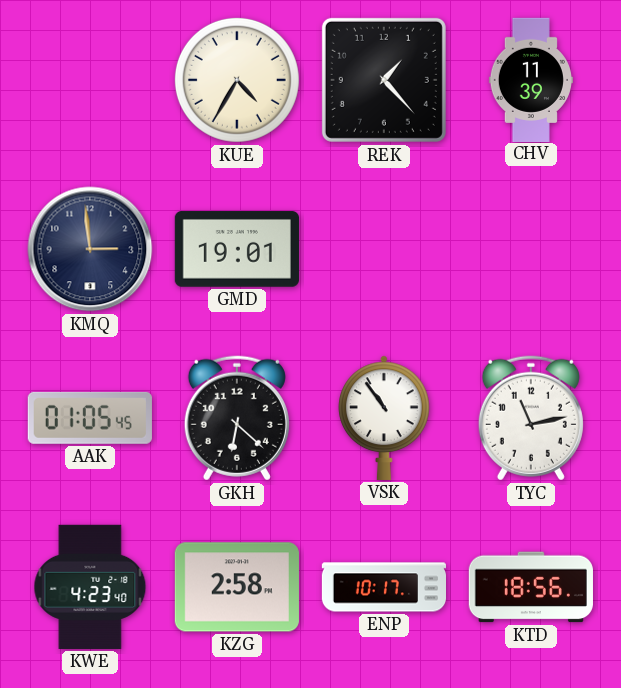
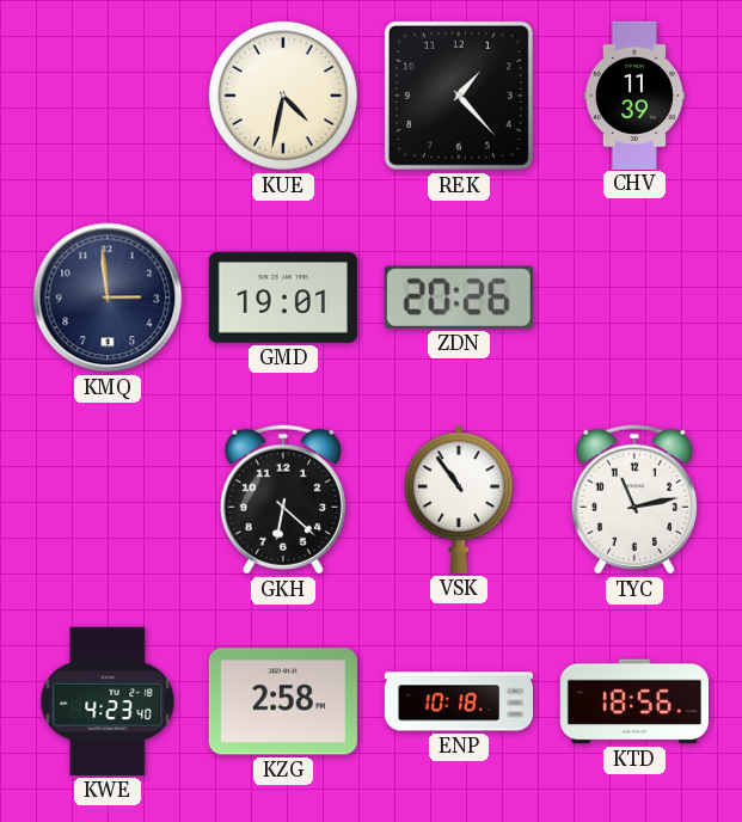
KUE: 4:35 -> 4:32
ZDN: none -> 20:26
AAK: 01:05 -> none
ENP: 10:17 -> 10:18
